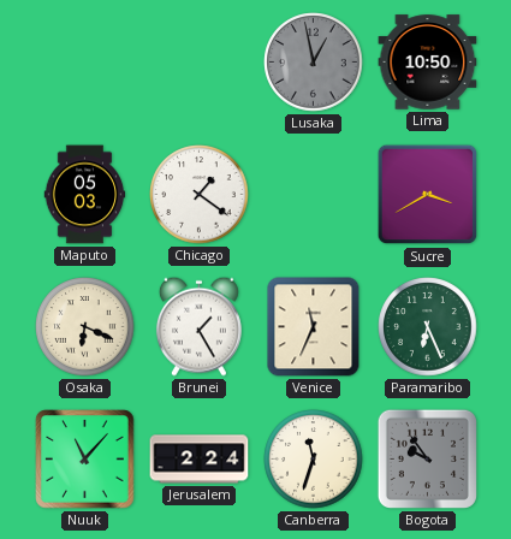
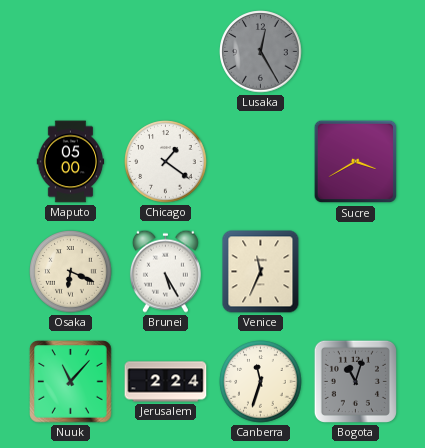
Lusaka: 12:58 -> 12:25
Lima: 10:50 -> none
Maputo: 05:03 -> 05:00
Brunei: 1:25 -> 5:25
Paramaribo: 6:26 -> none
Bogota: 9:54 -> 11:03
